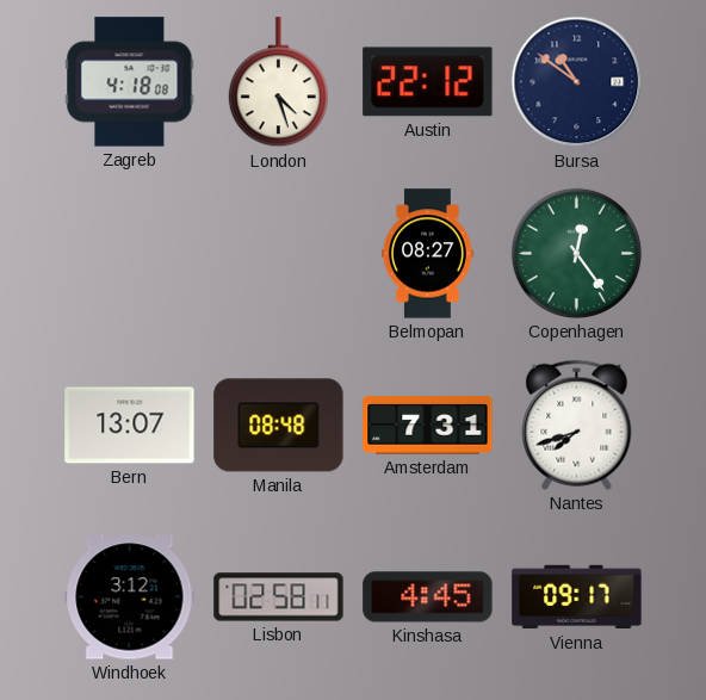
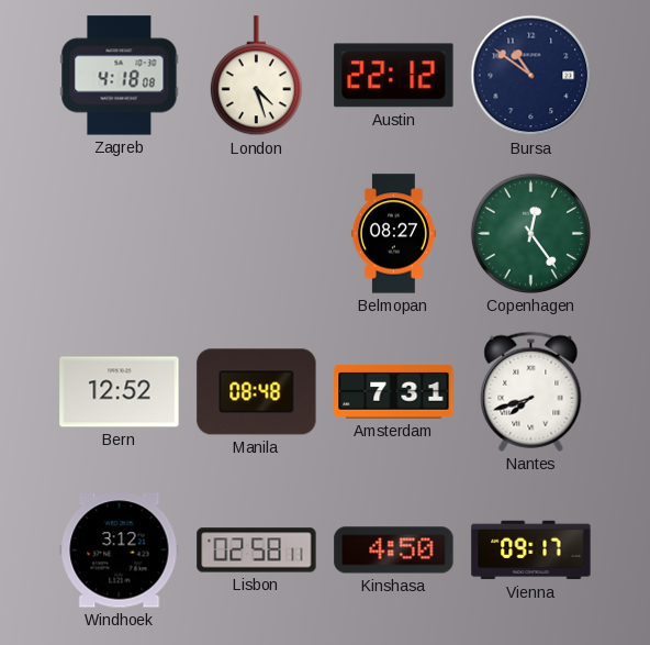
Bern: 13:07 -> 12:52
Kinshasa: 4:45 -> 4:50
